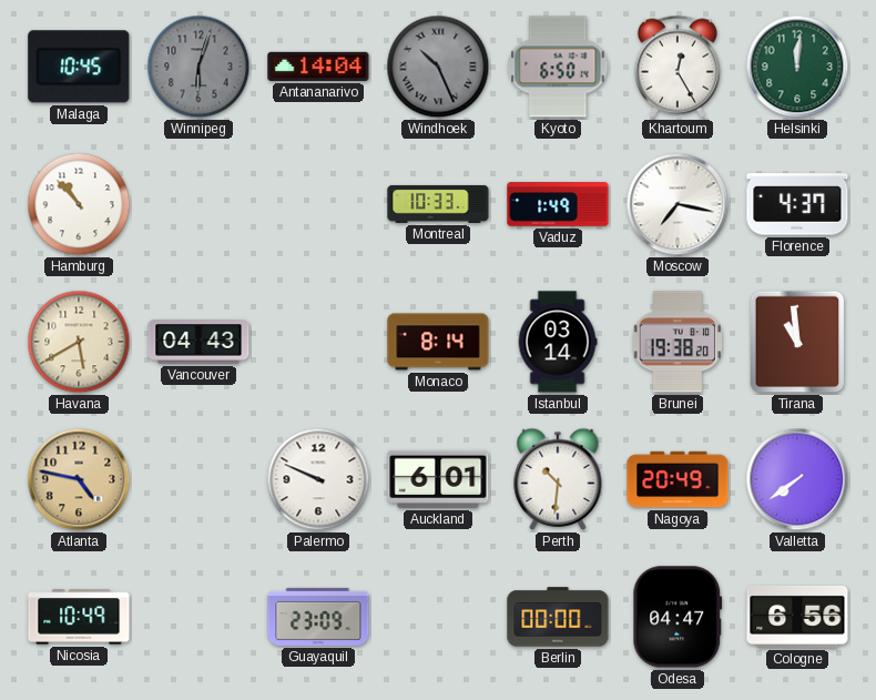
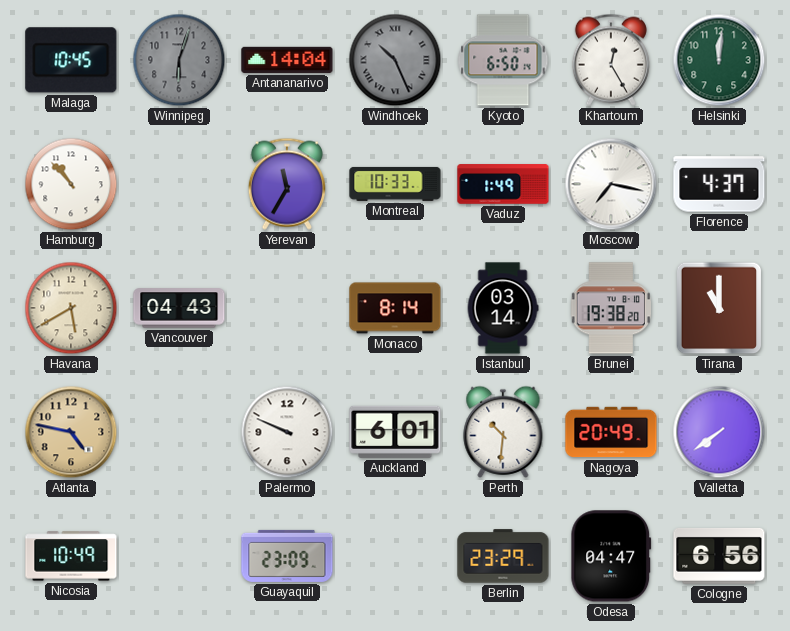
Yerevan: none -> 11:35
Tirana: 10:59 -> 11:00
Berlin: 00:00 -> 23:29
